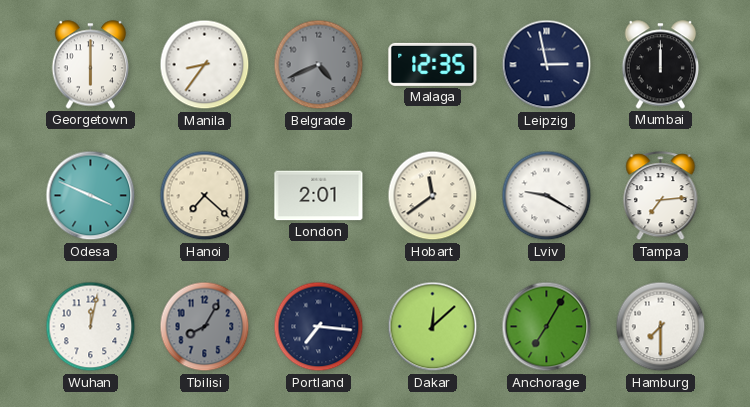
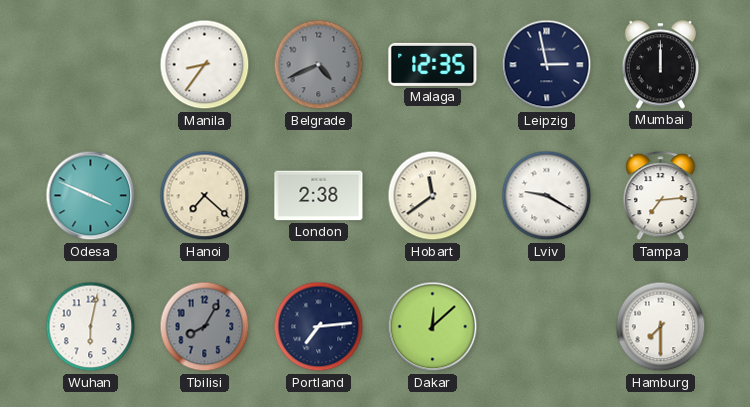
Georgetown: 6:00 -> none
London: 2:01 -> 2:38
Wuhan: 12:02 -> 6:02
Portland: 7:16 -> 7:14
Anchorage: 7:05 -> none
